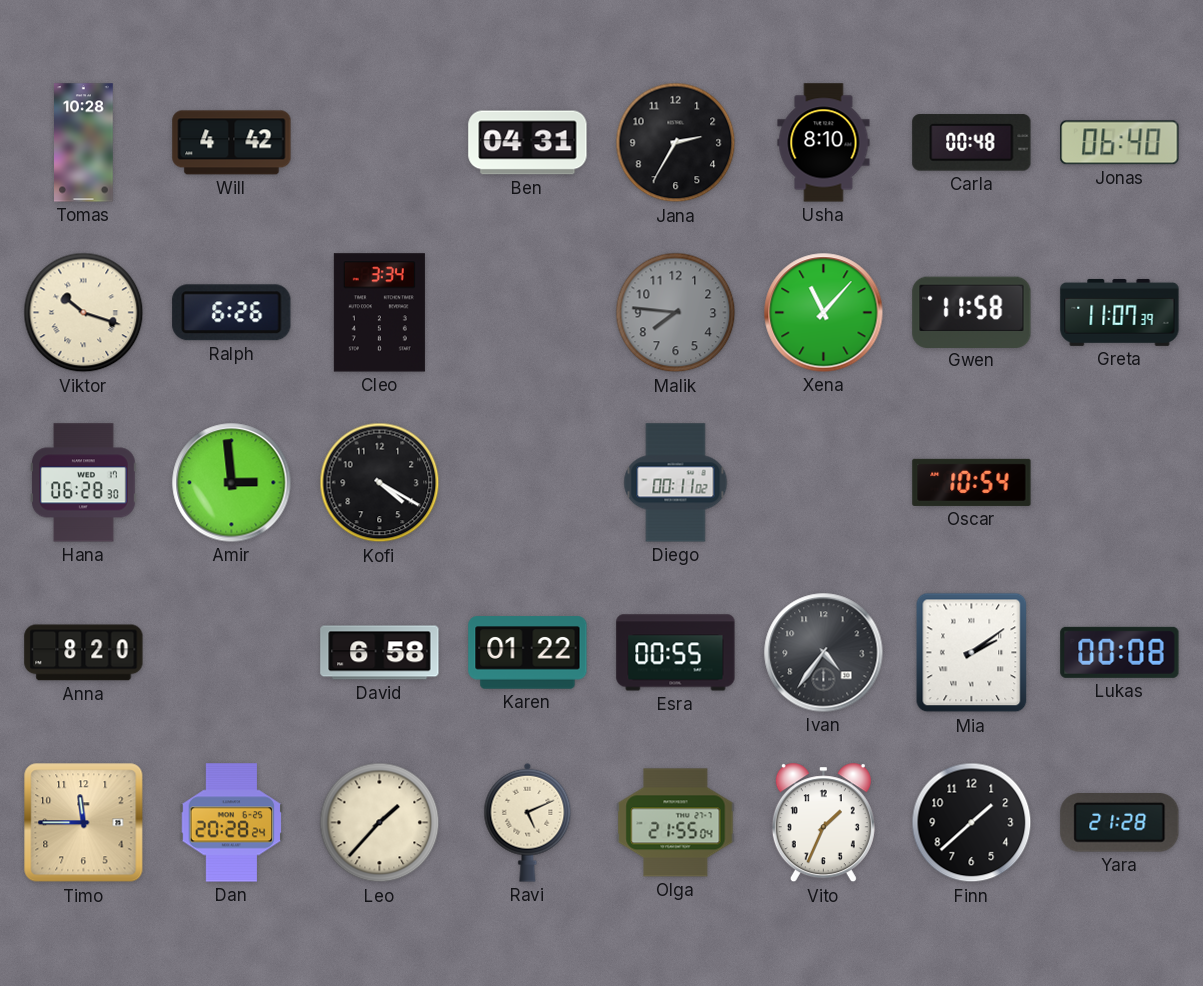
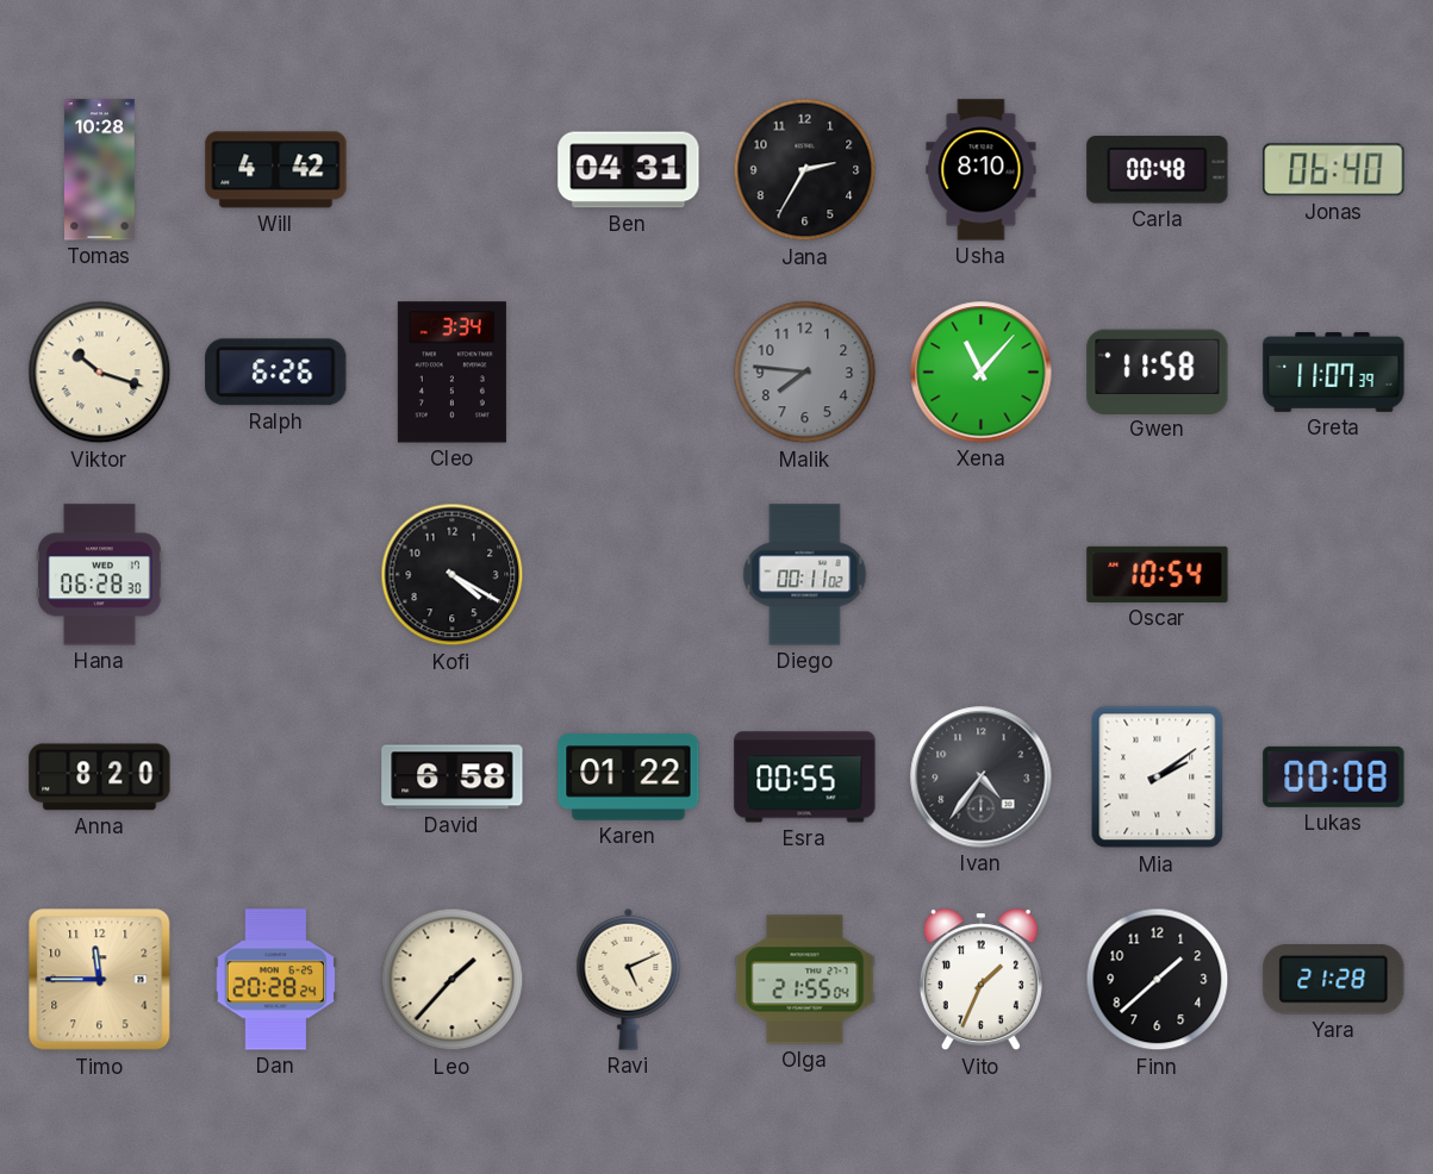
Amir: 2:59 -> none
